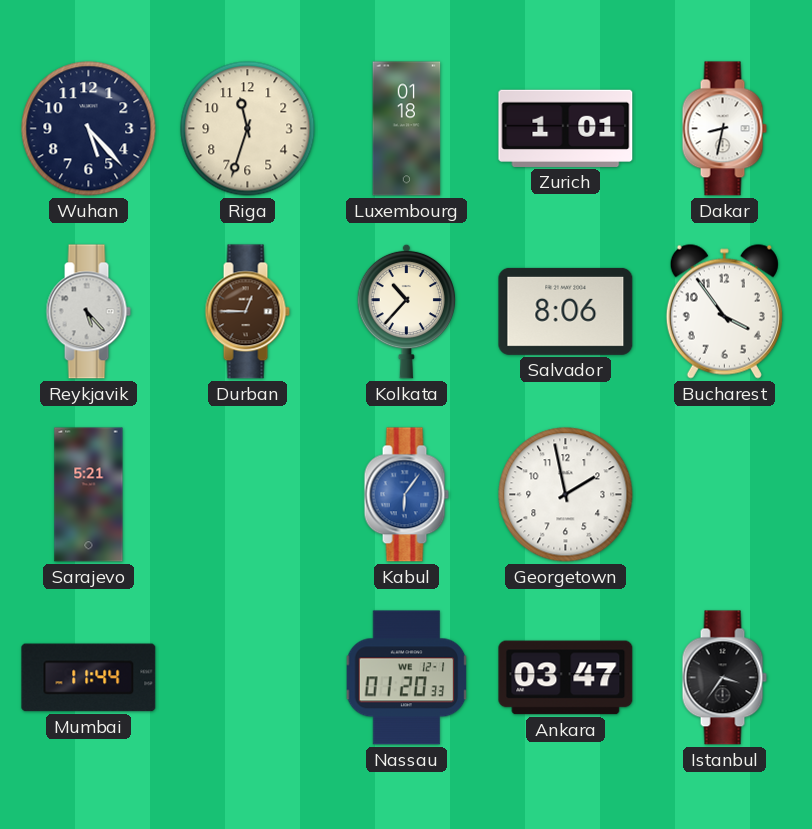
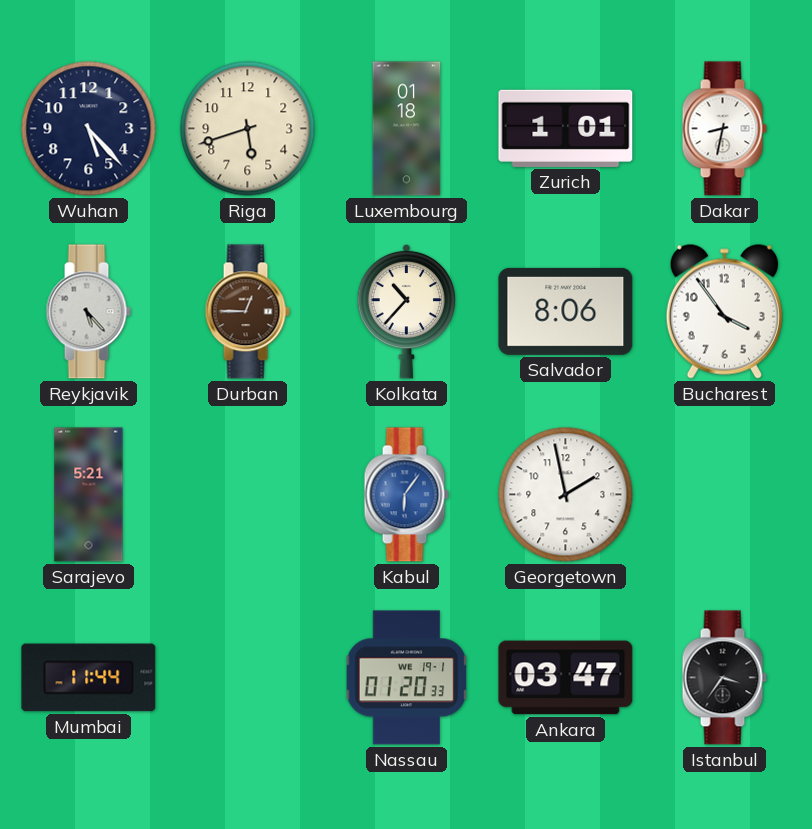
Riga: 11:33 -> 5:42
Nassau date: WE 12-1 -> WE 19-1
